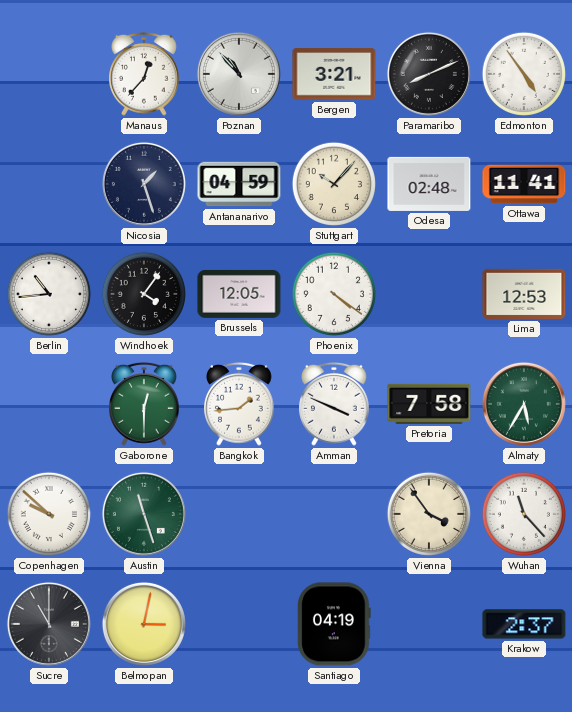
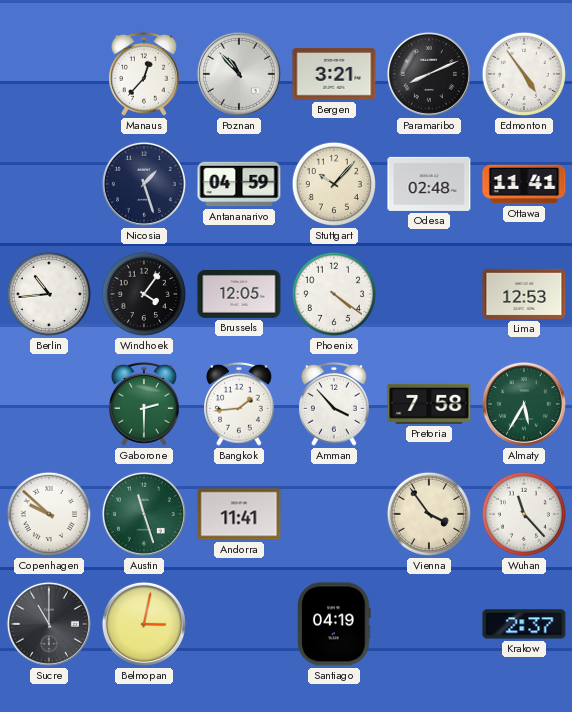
Gaborone: 12:30 -> 2:30
Amman: 3:49 -> 3:53
Andorra: none -> 11:41
